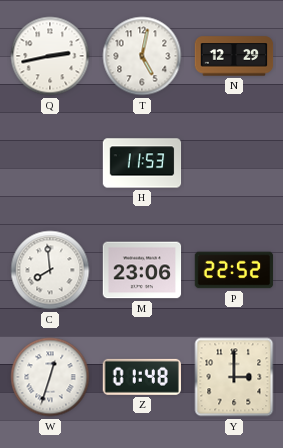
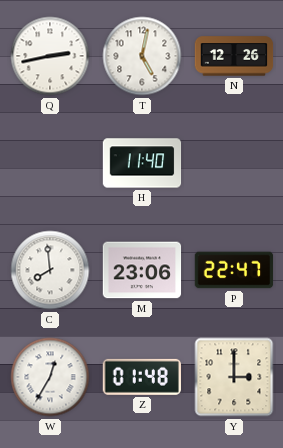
N: 12:29 -> 12:26
H: 11:53 -> 11:40
P: 22:52 -> 22:47
W: 12:33 -> 12:35
